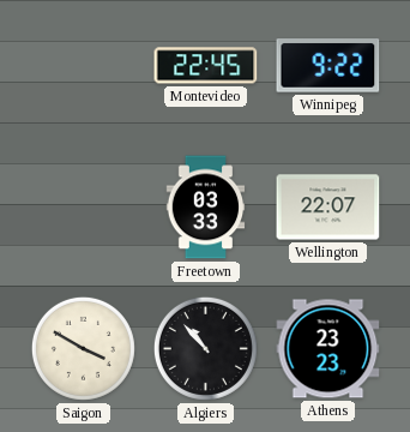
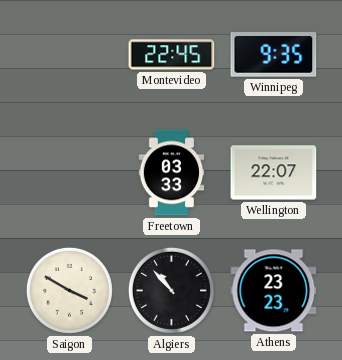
Winnipeg: 9:22 -> 9:35
